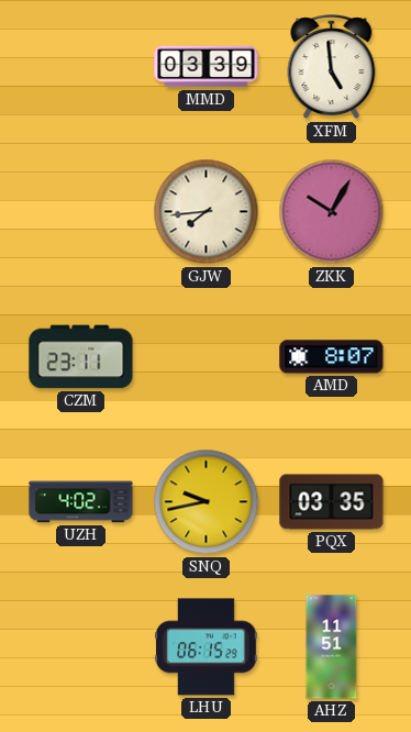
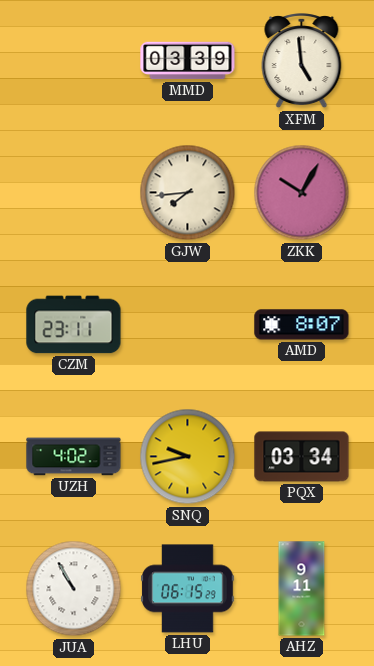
PQX: 03:35 -> 03:34
JUA: none -> 10:55
AHZ: 11:51 -> 9:11
